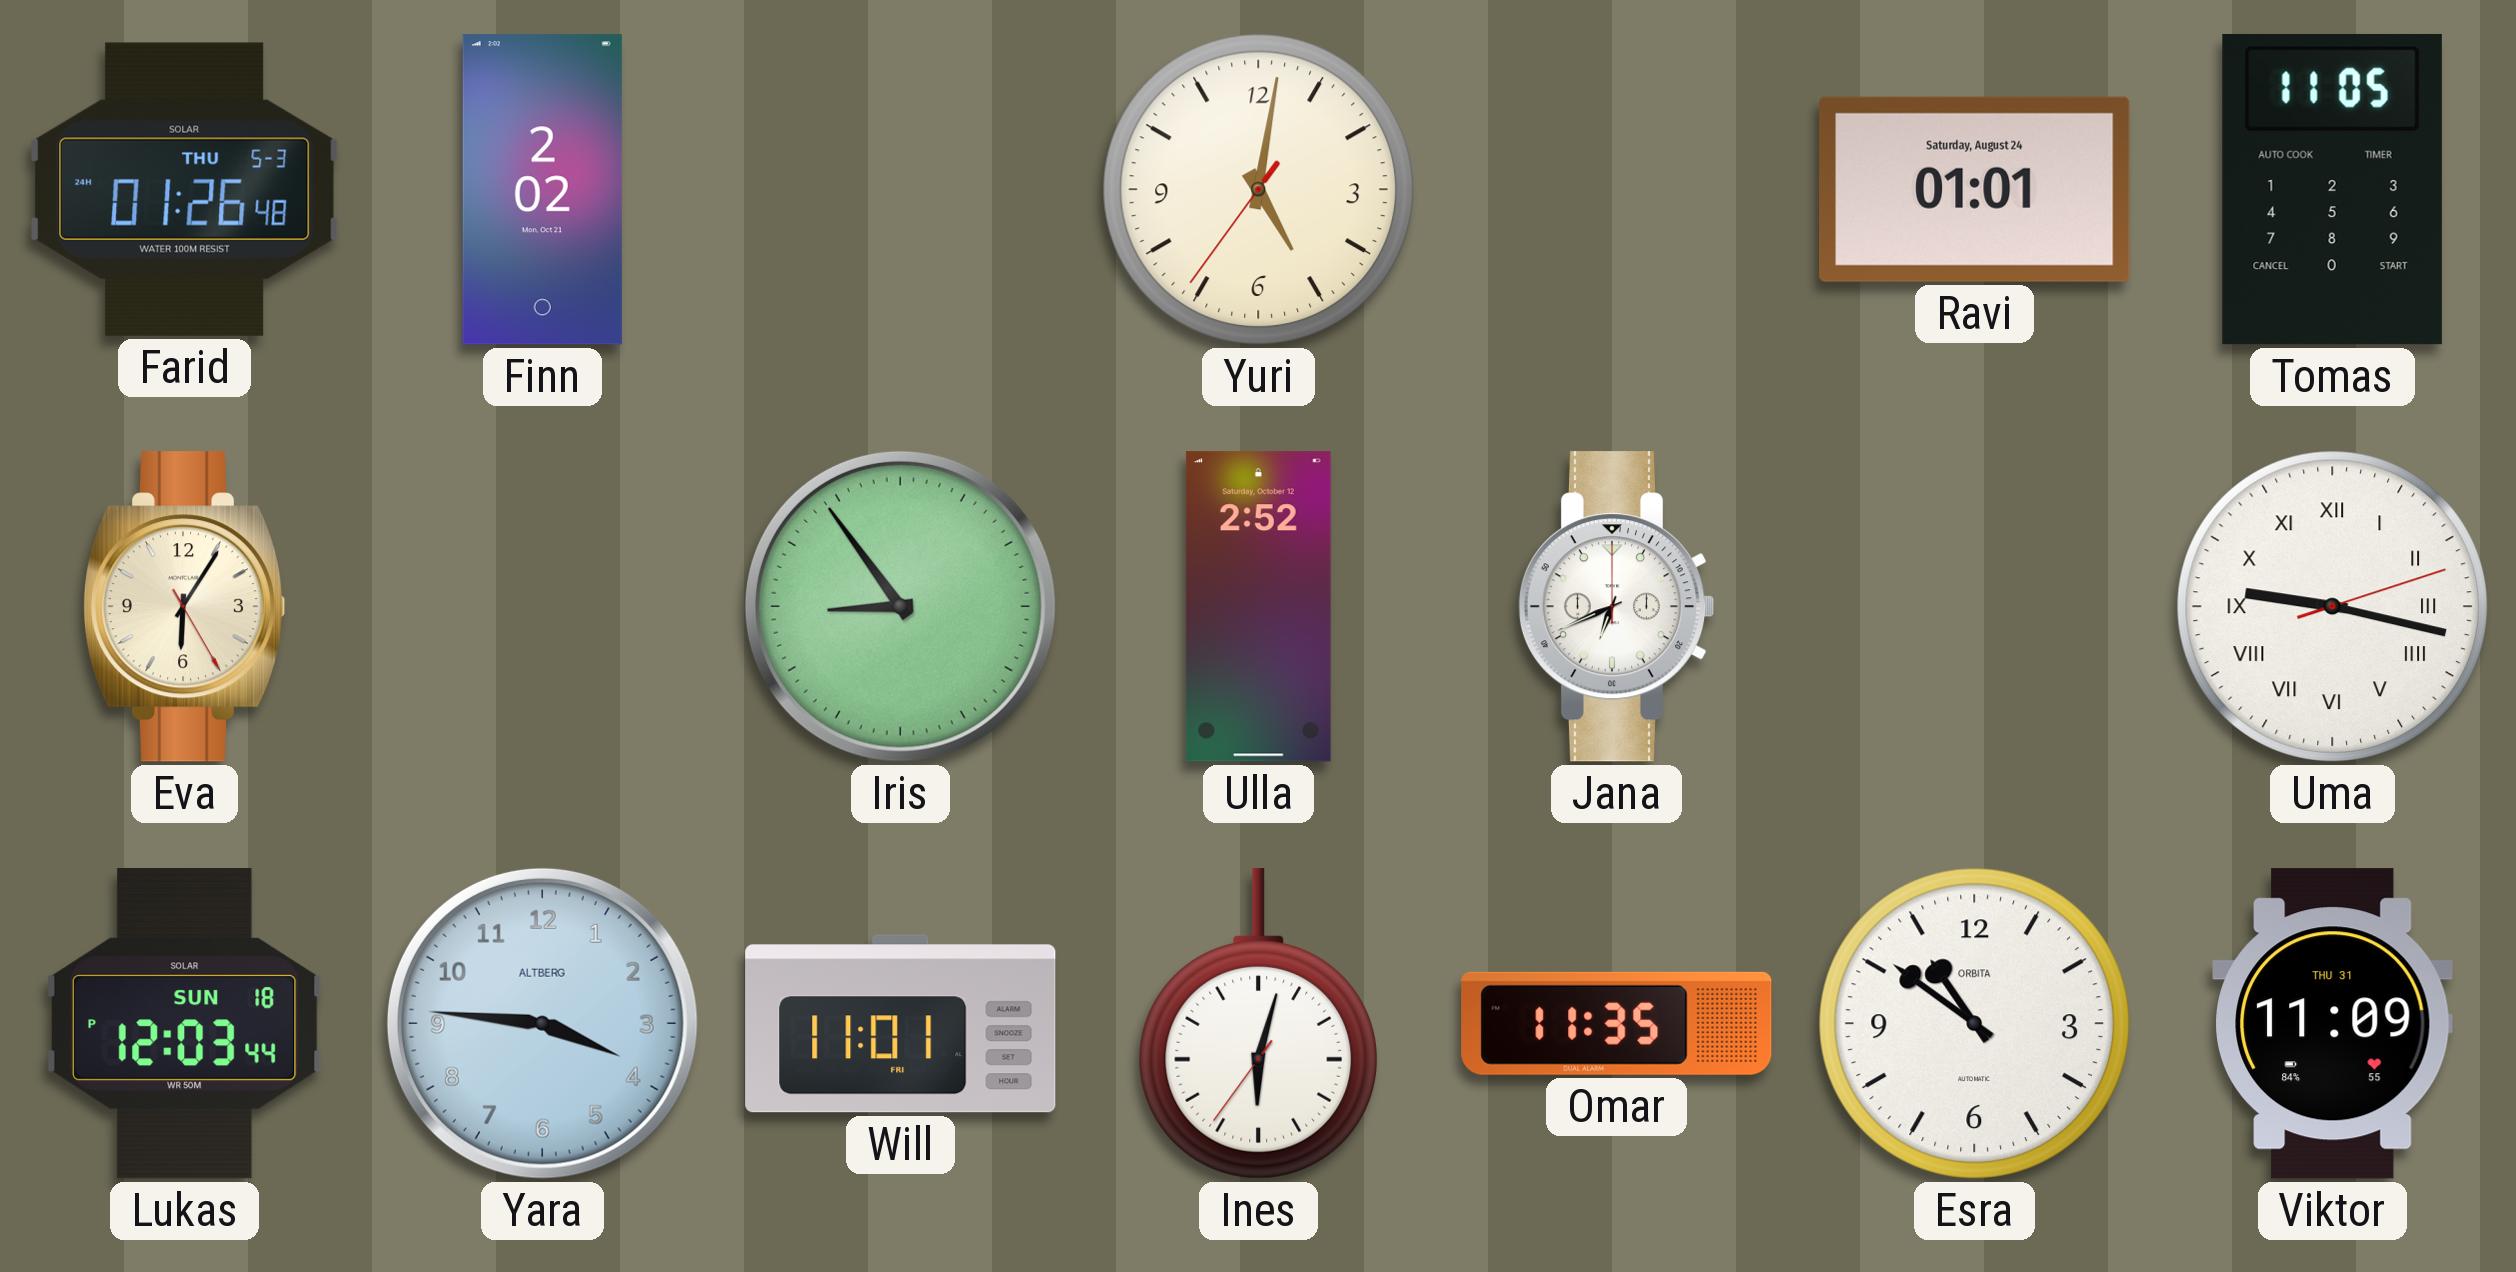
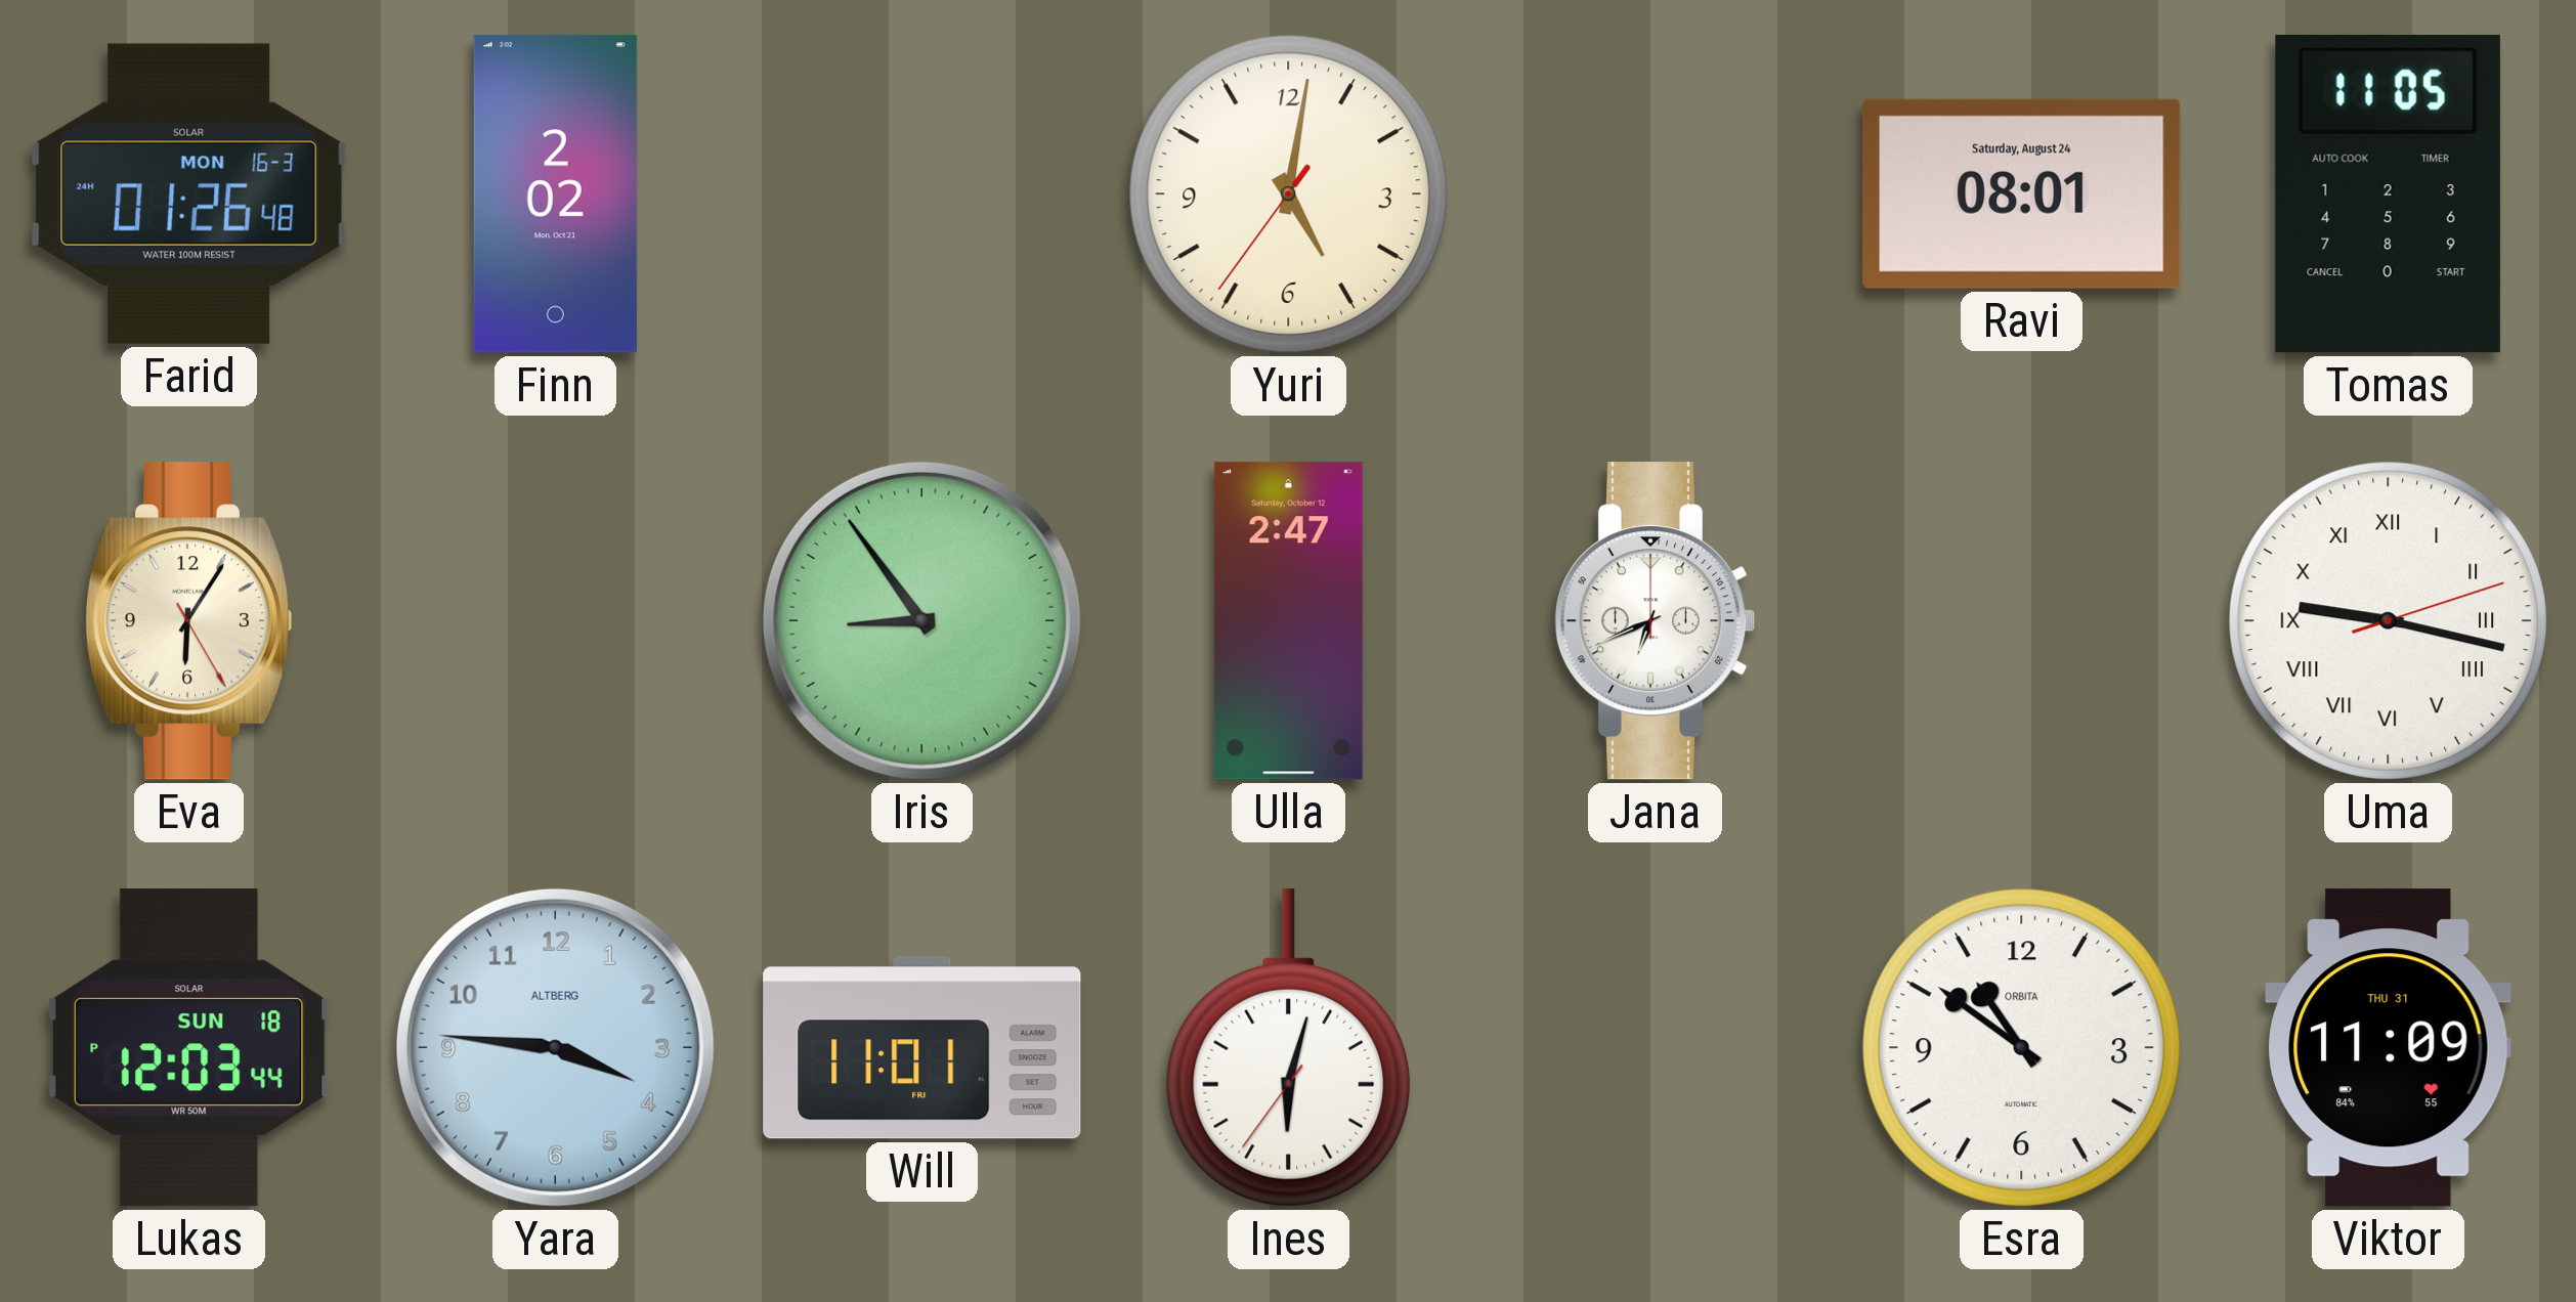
Farid date: THU 5-3 -> MON 16-3
Ravi: 01:01 -> 08:01
Ulla: 2:52 -> 2:47
Omar: 11:35 -> none
